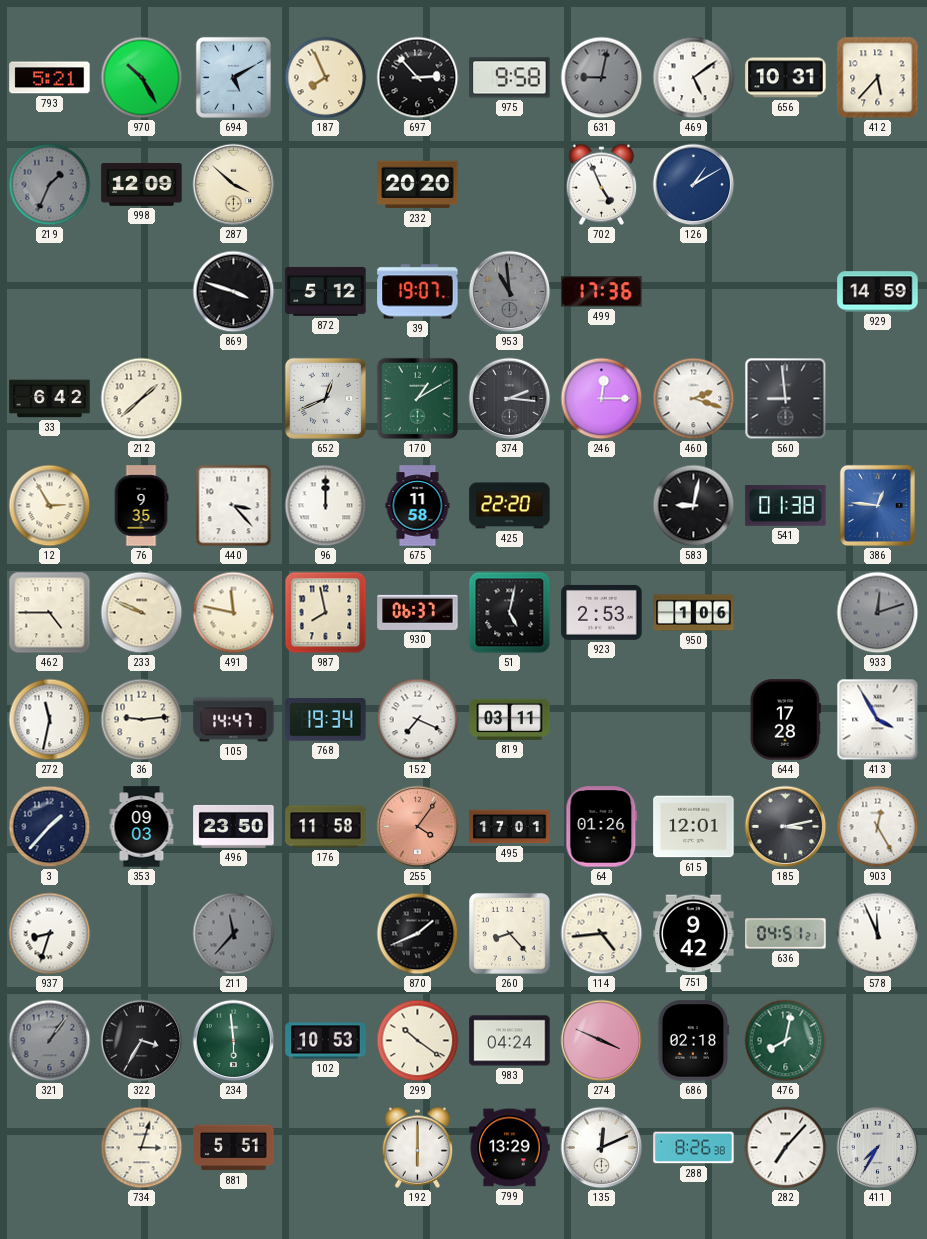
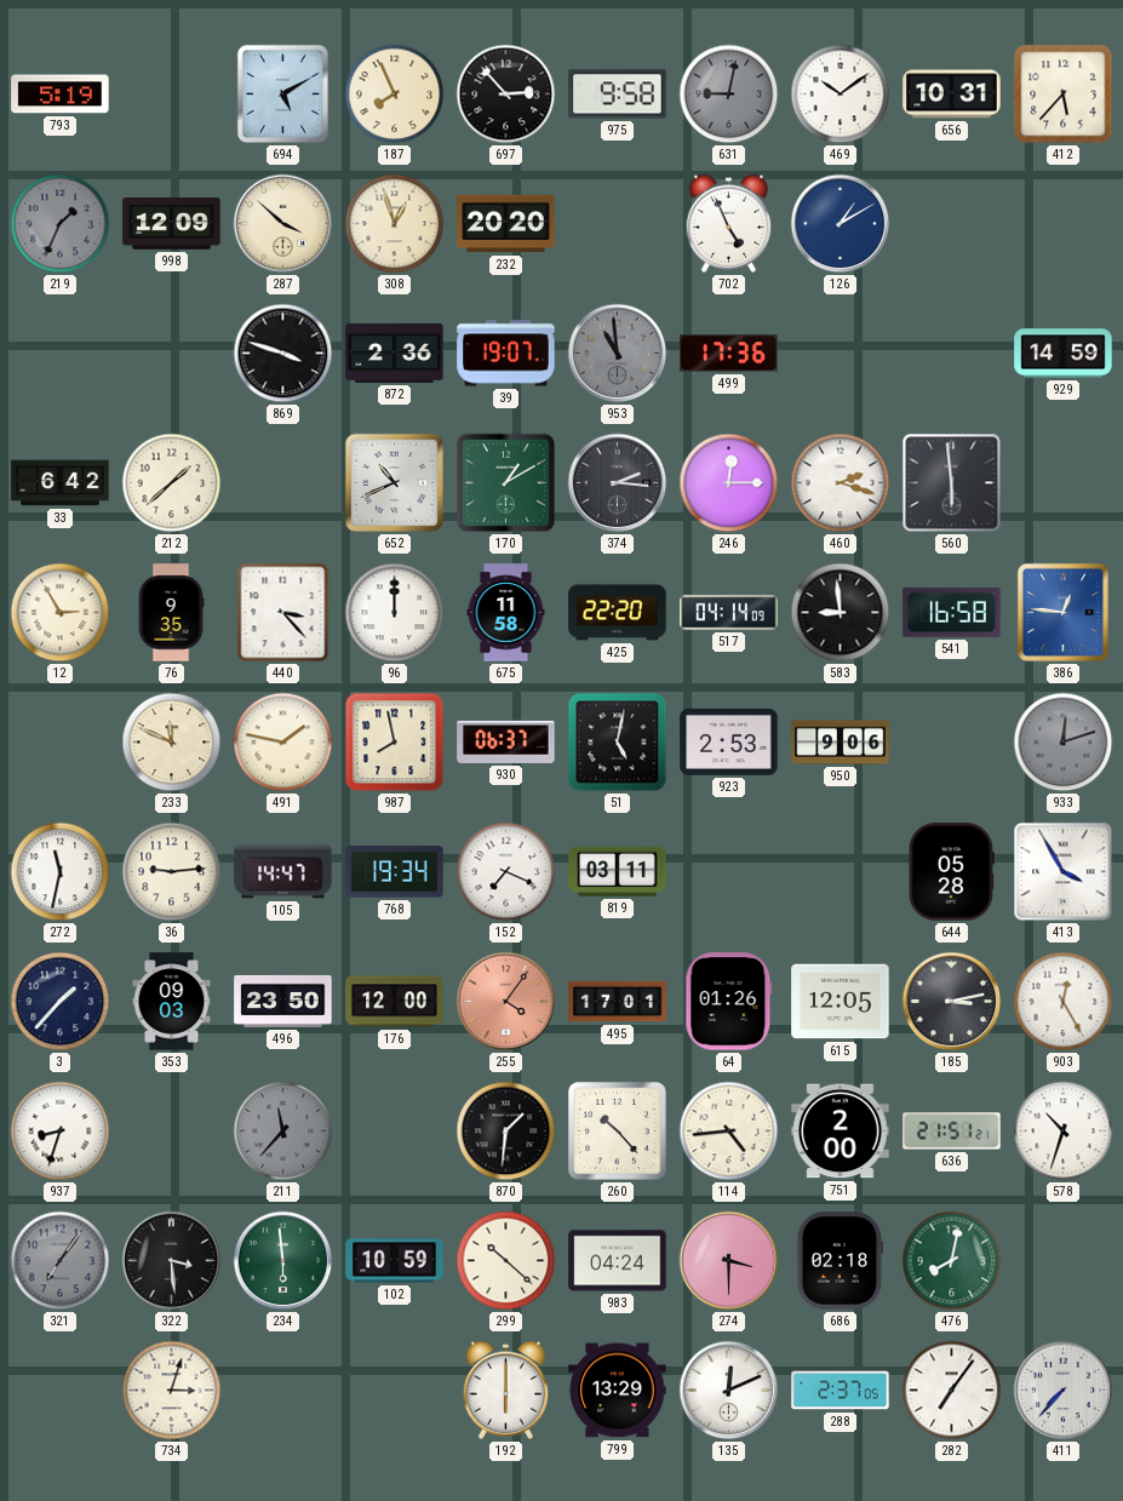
793: 5:21 -> 5:19
970: 10:25 -> none
469: 5:09 -> 10:09
308: none -> 12:57
872: 5:12 -> 2:36
652: 12:41 -> 10:41
560: 8:59 -> 5:59
517: none -> 04:14
583: 9:02 -> 8:59
541: 01:38 -> 16:58
462: 4:45 -> none
233: 9:49 -> 11:49
491: 11:47 -> 1:47
950: 1:06 -> 9:06
644: 17:28 -> 05:28
176: 11:58 -> 12:00
615: 12:01 -> 12:05
870: 1:41 -> 1:31
260: 8:23 -> 10:23
751: 9:42 -> 2:00
636: 04:51 -> 21:51
578: 11:56 -> 10:33
321: 1:06 -> 7:06
322: 3:35 -> 3:29
102: 10:53 -> 10:59
299: 10:21 -> 10:22
274: 3:49 -> 3:30
881: 5:51 -> none
288: 8:26 -> 2:37
282: 7:07 -> 7:06
411: 7:35 -> 7:37
